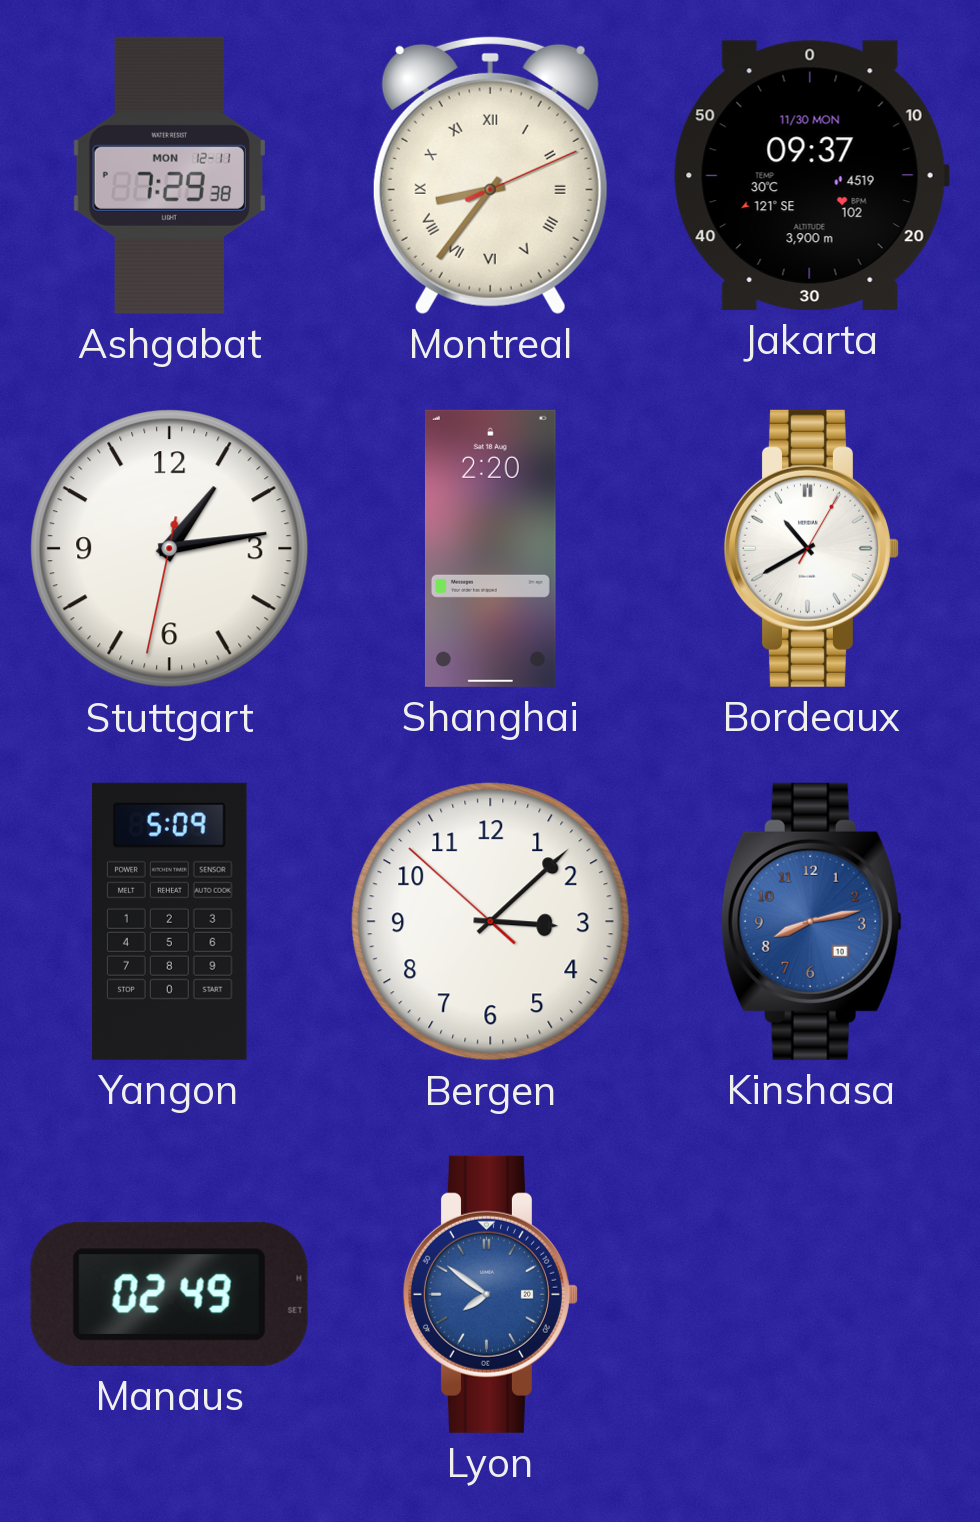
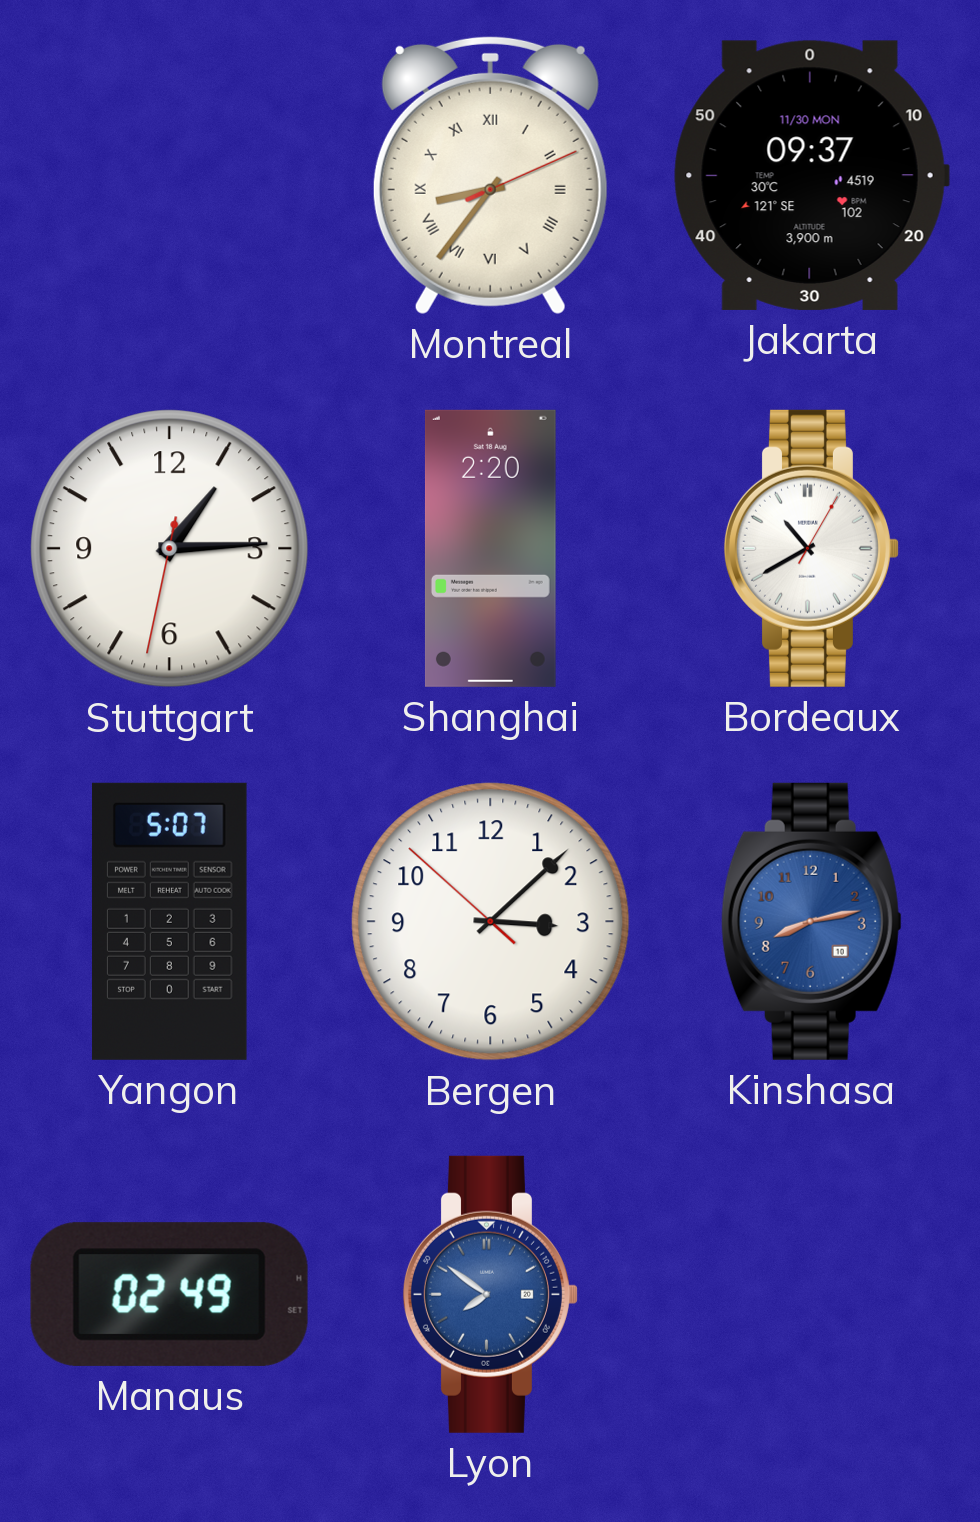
Ashgabat: 7:29 -> none
Stuttgart: 1:13 -> 1:14
Yangon: 5:09 -> 5:07
